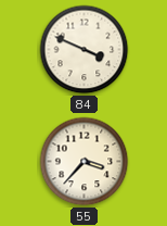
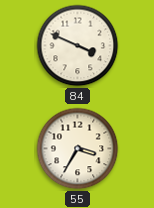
55: 3:37 -> 3:35
